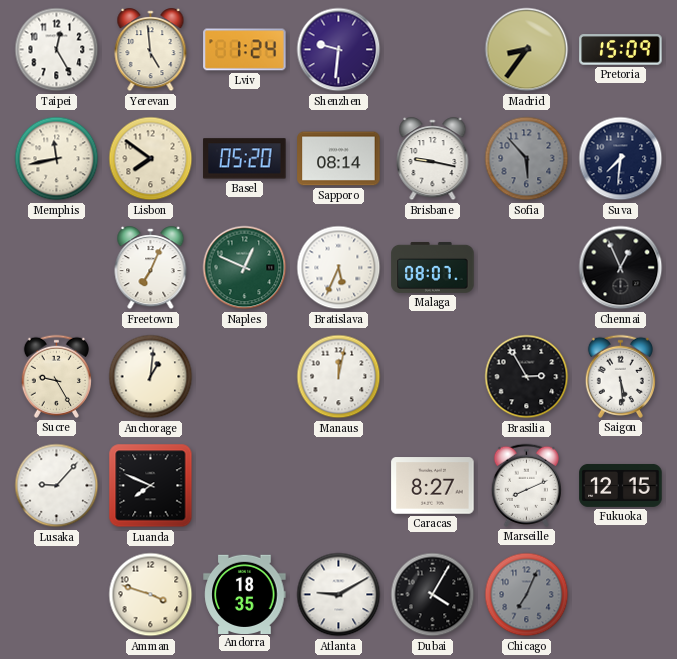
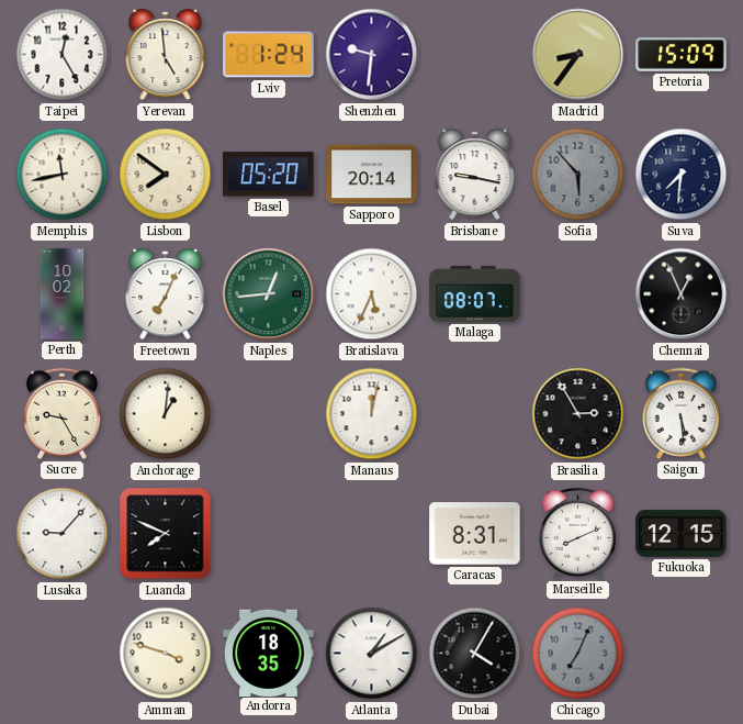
Sapporo: 08:14 -> 20:14
Perth: none -> 10:02
Naples: 12:49 -> 12:44
Caracas: 8:27 -> 8:31
Atlanta: 9:10 -> 1:10
